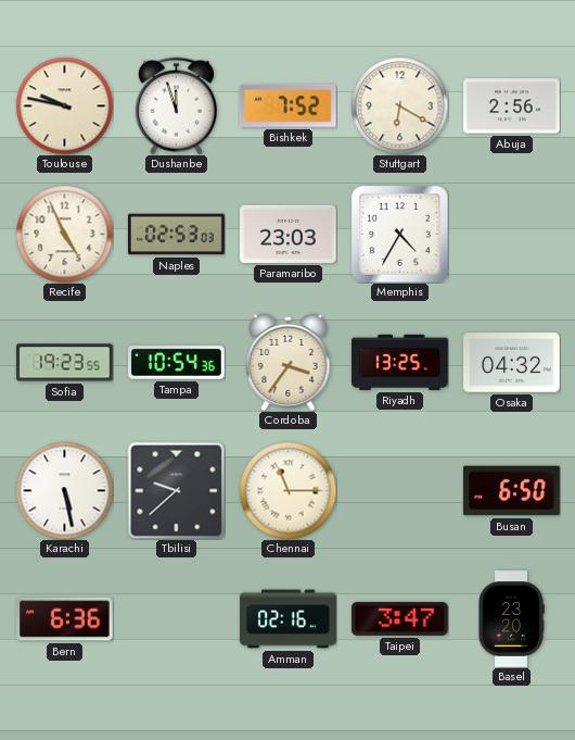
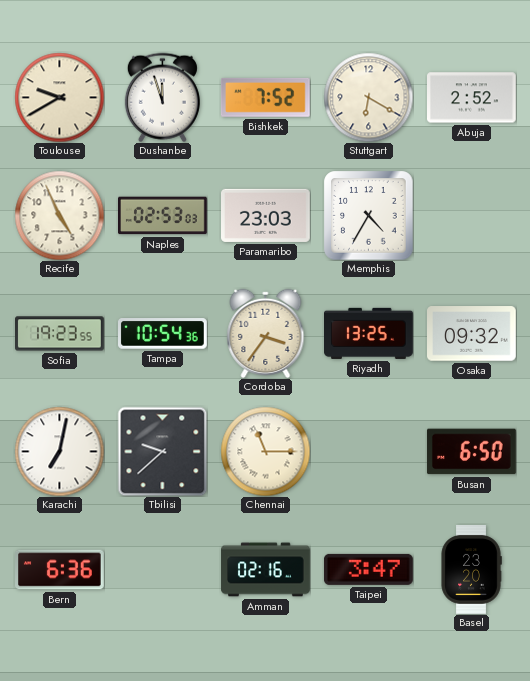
Toulouse: 9:47 -> 9:40
Abuja: 2:56 -> 2:52
Osaka: 04:32 -> 09:32
Karachi: 5:28 -> 7:02
